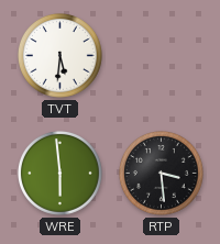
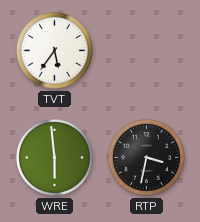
TVT: 5:31 -> 5:36
RTP: 3:29 -> 3:32
